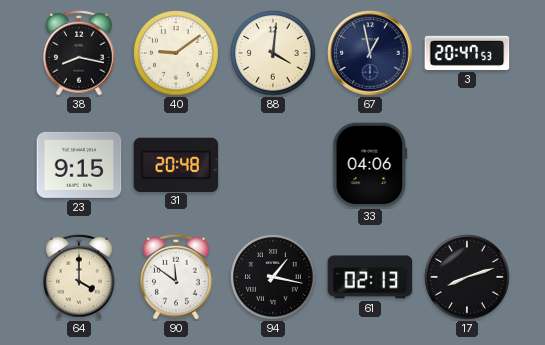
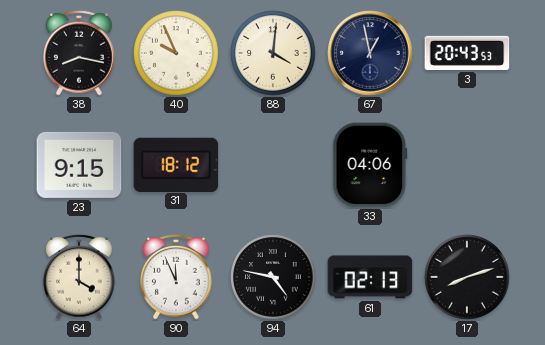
40: 9:09 -> 9:56
3: 20:47 -> 20:43
31: 20:48 -> 18:12
90: 11:51 -> 11:56
94: 1:17 -> 4:47
